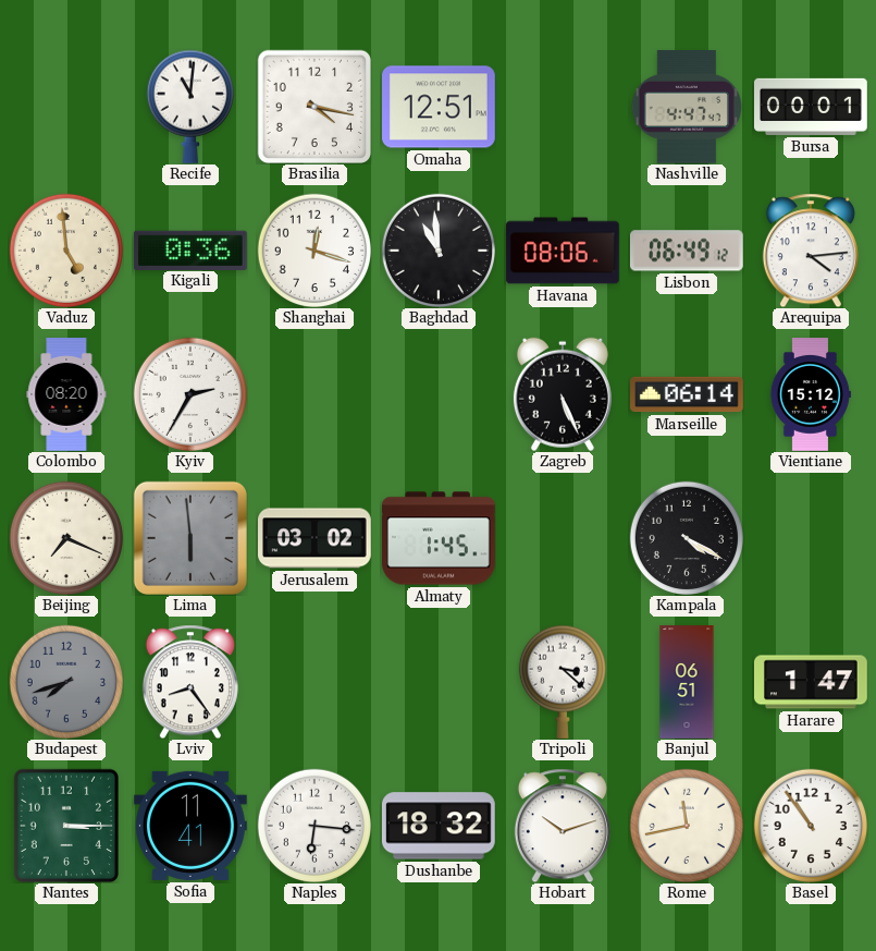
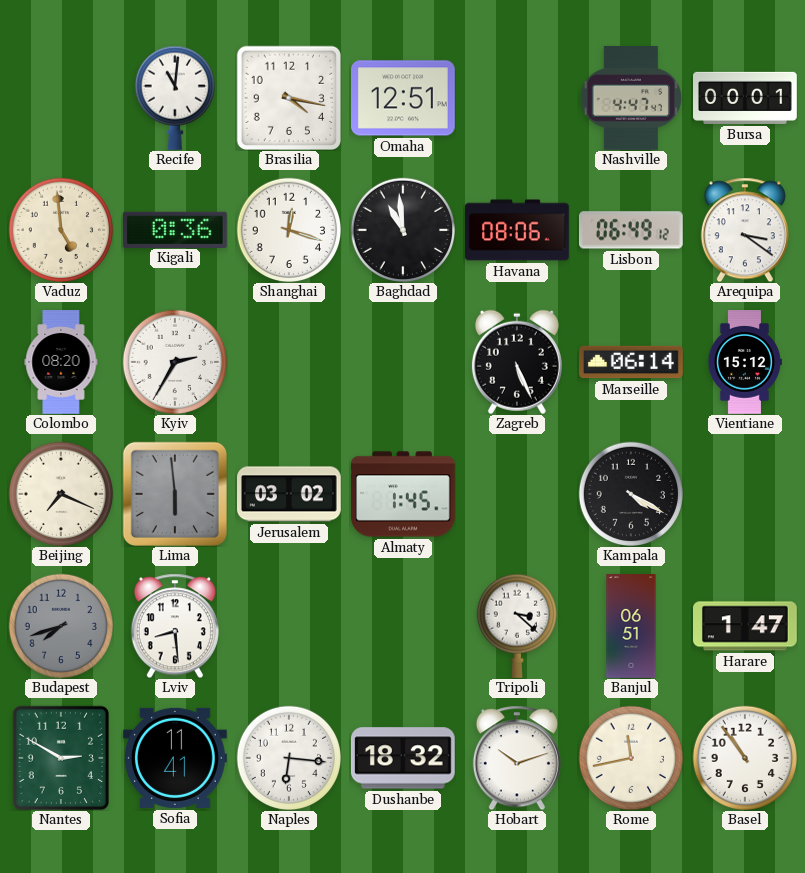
Arequipa: 4:14 -> 3:21
Lviv: 8:24 -> 8:29
Nantes: 3:15 -> 2:50
